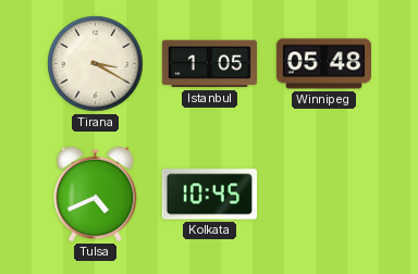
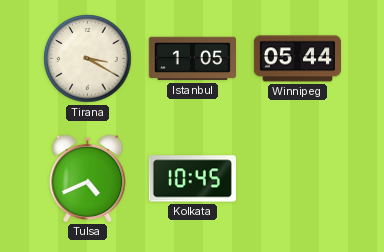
Winnipeg: 05:48 -> 05:44
